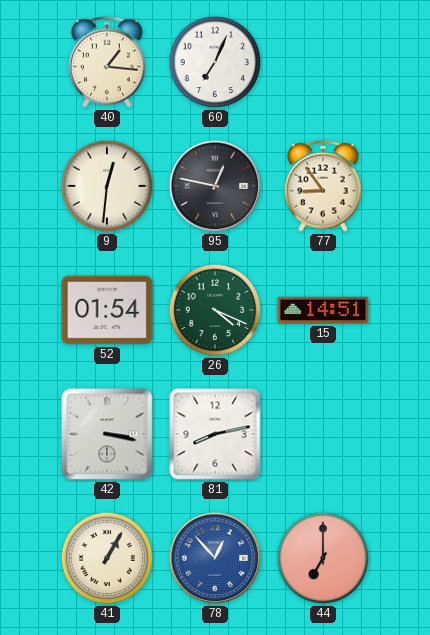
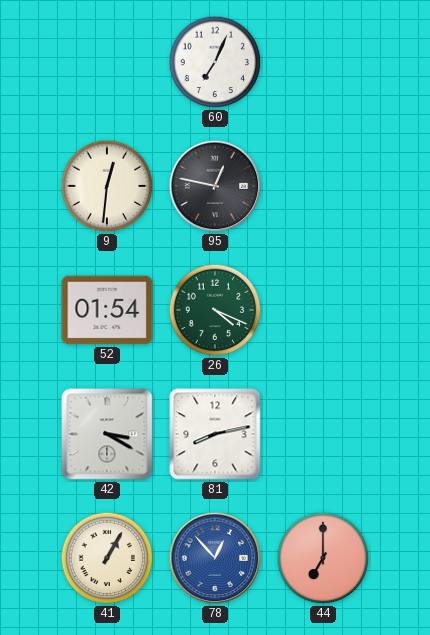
40: 1:16 -> none
77: 8:54 -> none
15: 14:51 -> none
42: 3:17 -> 3:20
